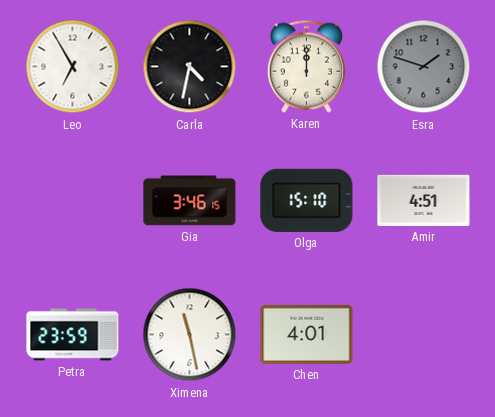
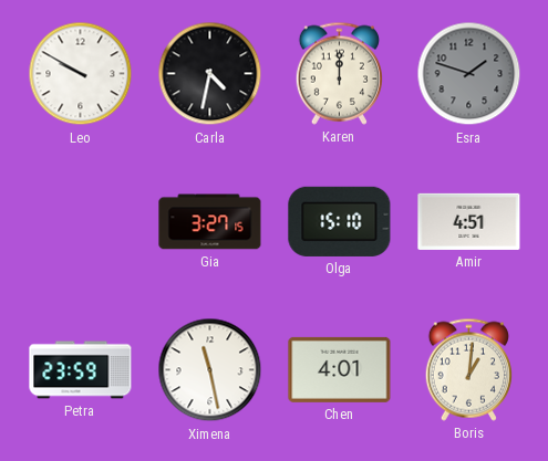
Leo: 6:55 -> 9:50
Gia: 3:46 -> 3:27
Boris: none -> 1:01
